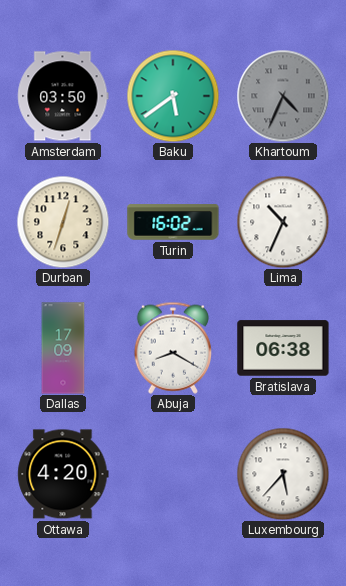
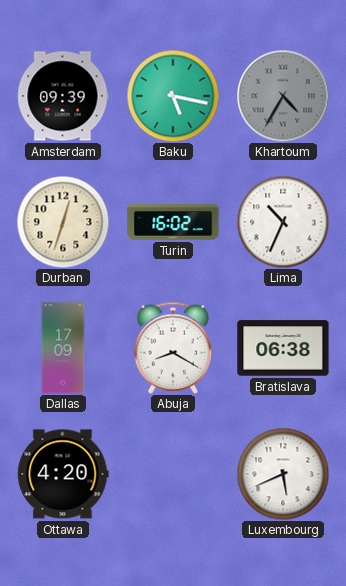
Amsterdam: 03:50 -> 09:39
Baku: 5:39 -> 5:17
Khartoum: 4:34 -> 4:35
Luxembourg: 5:37 -> 5:41
